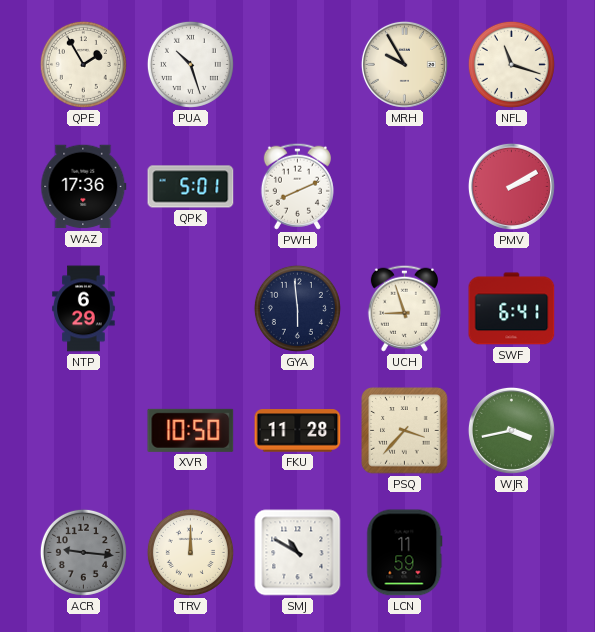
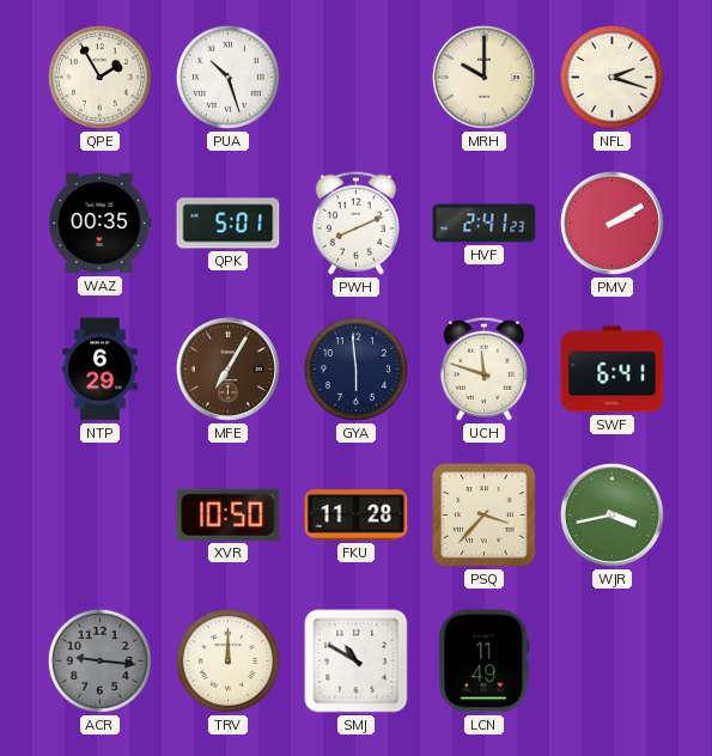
MRH: 9:55 -> 10:00
NFL: 11:18 -> 2:18
WAZ: 17:36 -> 00:35
HVF: none -> 2:41
MFE: none -> 7:05
UCH: 8:57 -> 11:48
LCN: 11:59 -> 11:49
